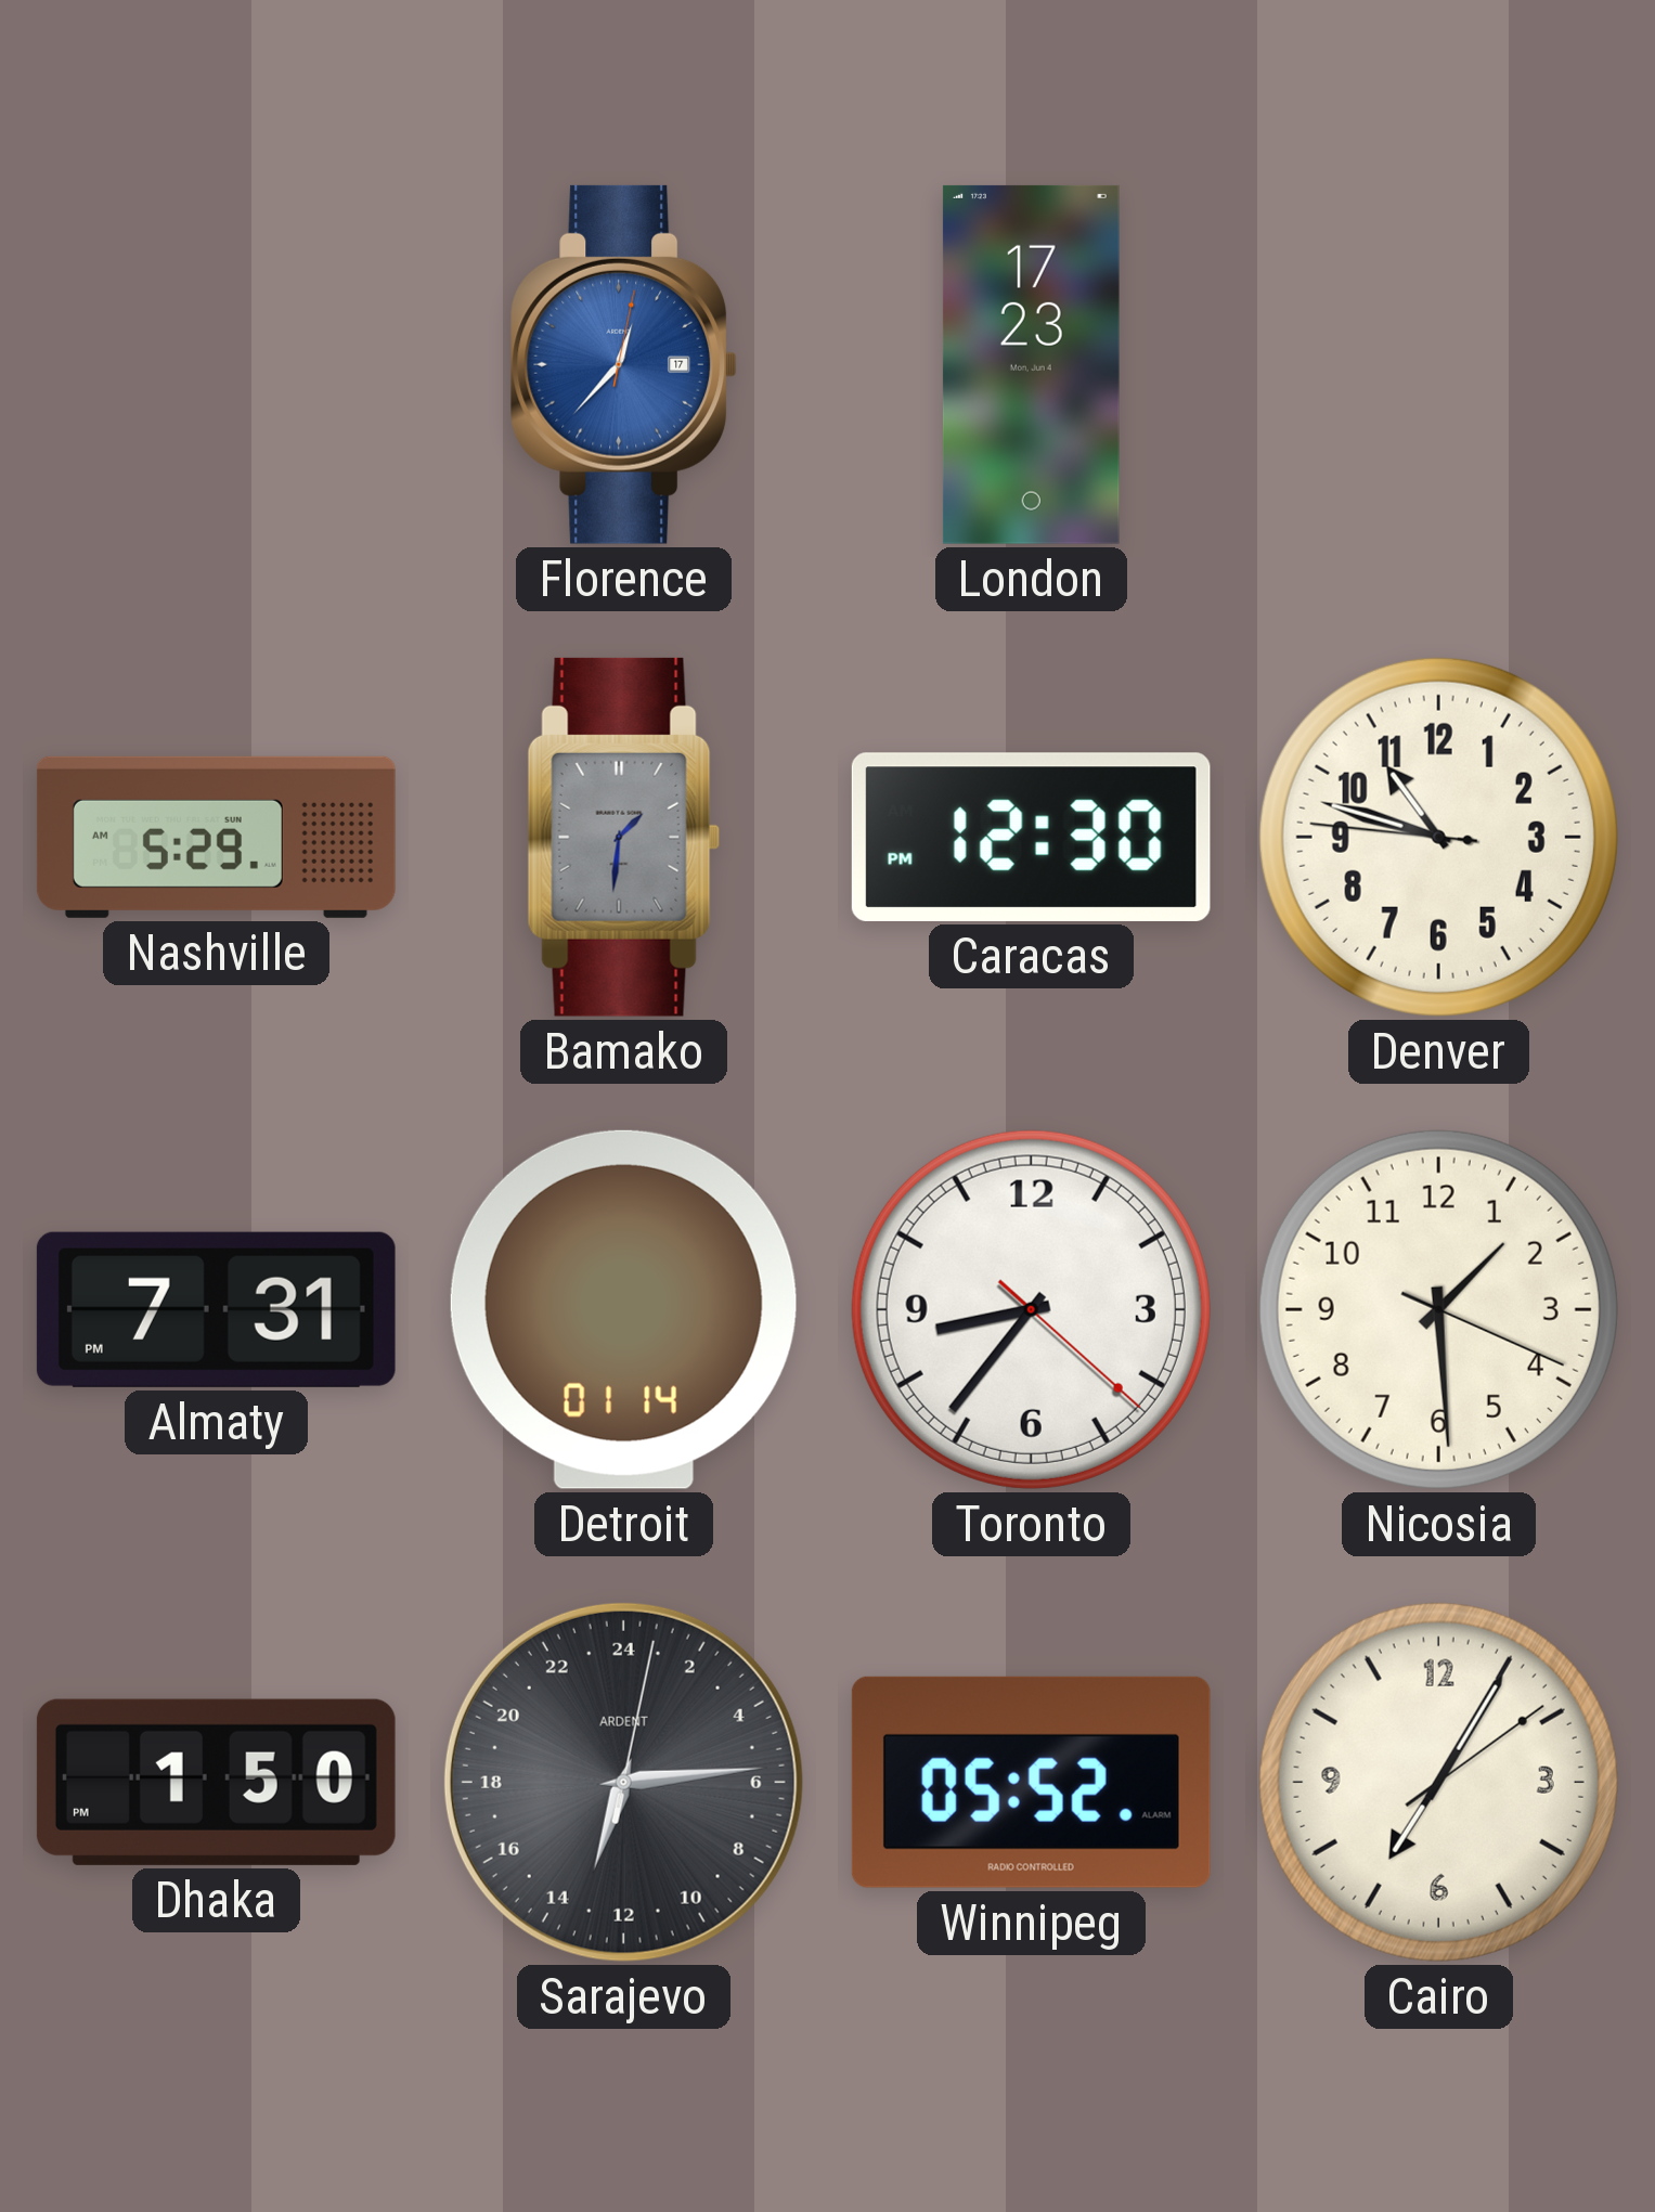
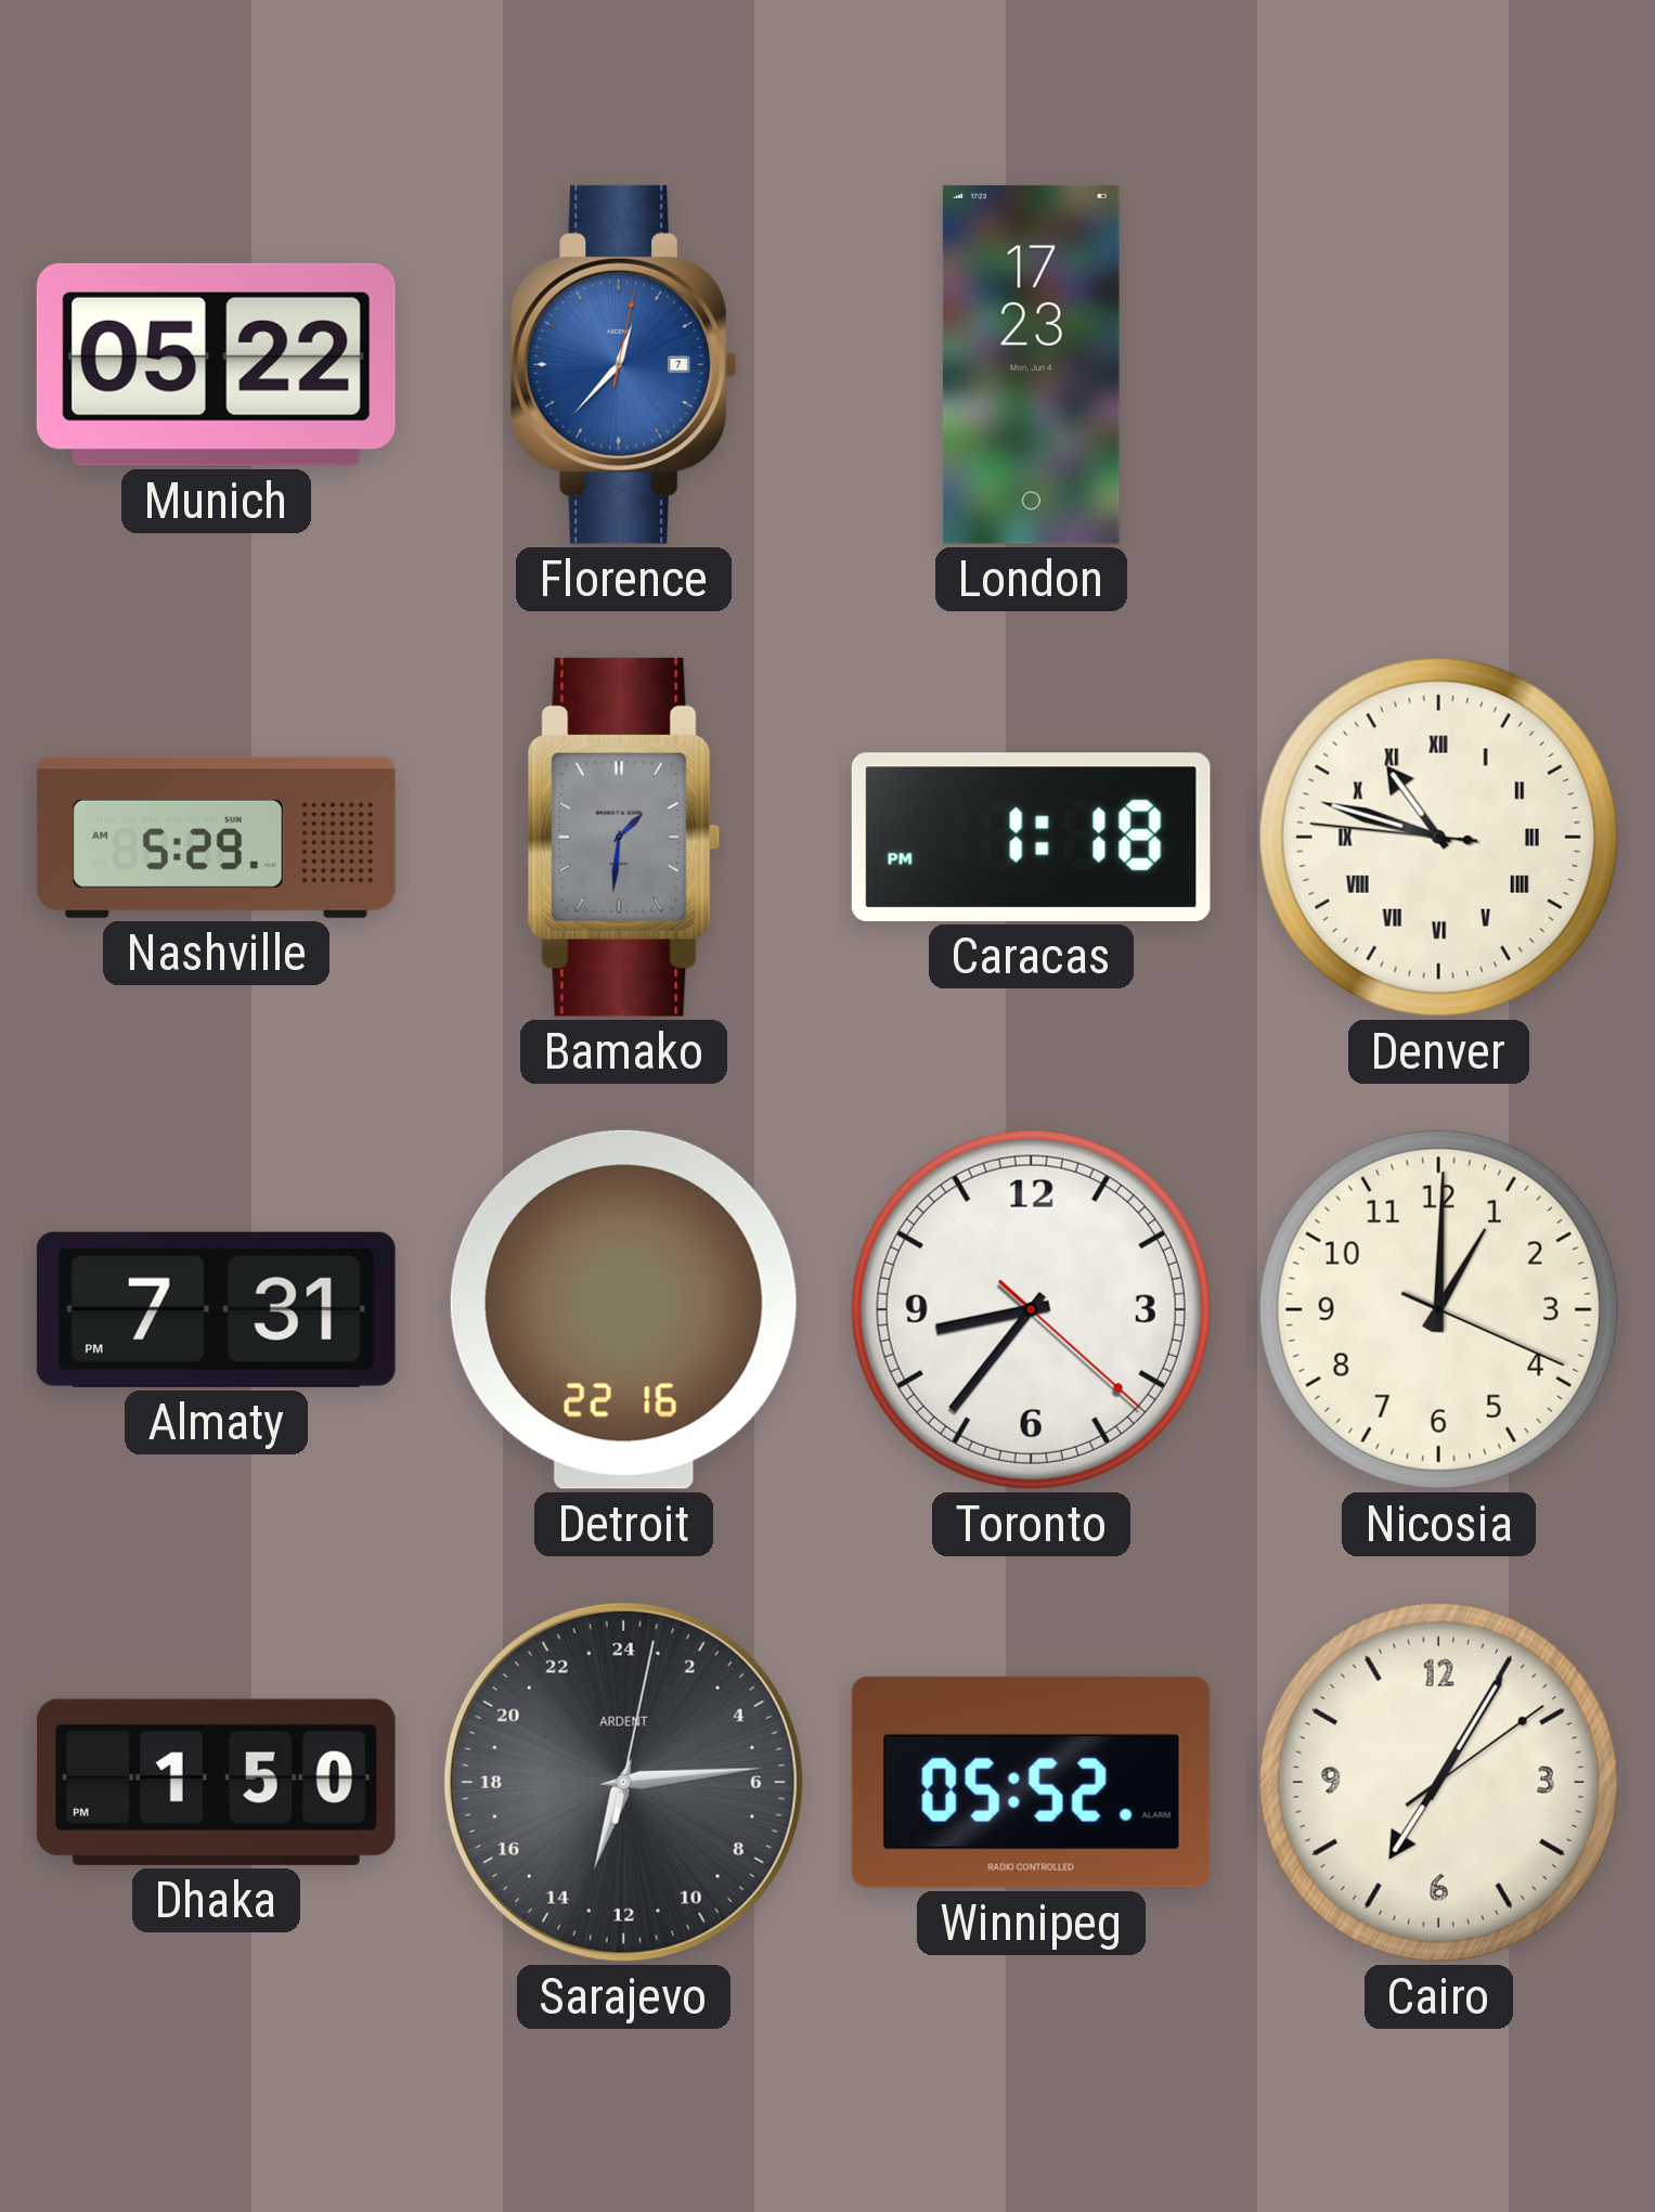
Munich: none -> 05:22
Florence date: 17 -> 7
Caracas: 12:30 -> 1:18
Denver numerals: Arabic -> Roman
Detroit: 01:14 -> 22:16
Nicosia: 1:29 -> 1:00
